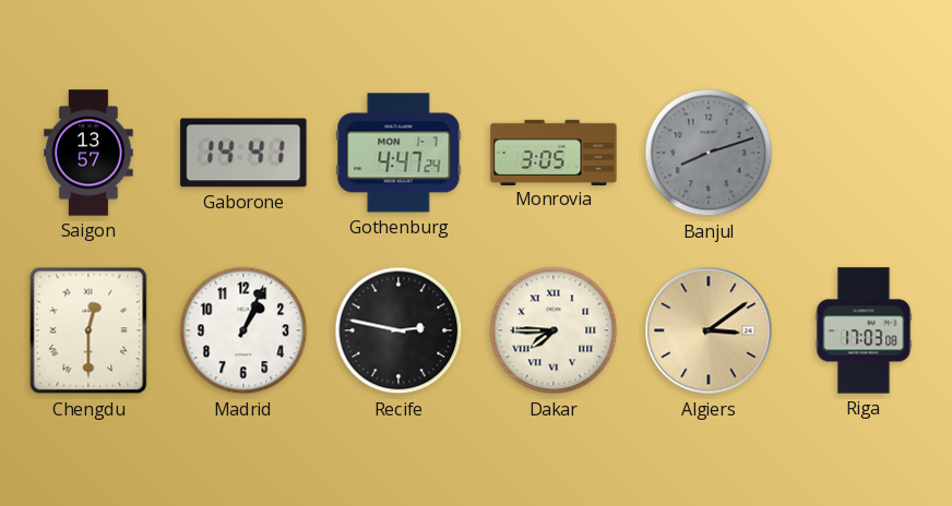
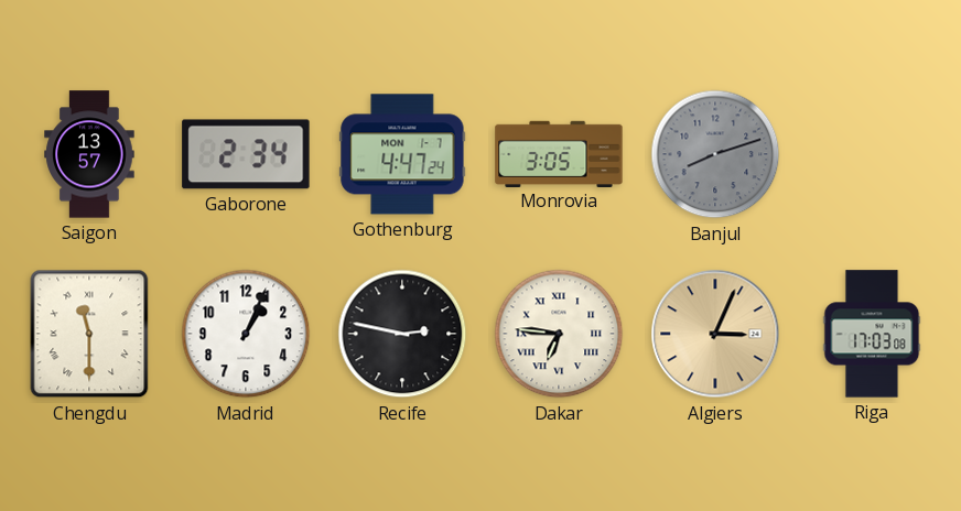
Gaborone: 14:41 -> 2:34
Chengdu: 12:30 -> 11:30
Dakar: 7:45 -> 6:46
Algiers: 3:09 -> 3:04
